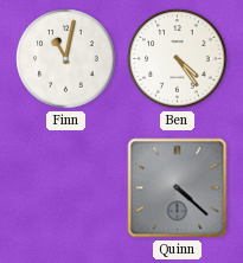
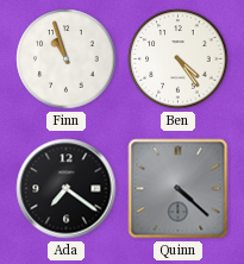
Finn: 11:02 -> 10:57
Ada: none -> 7:21
